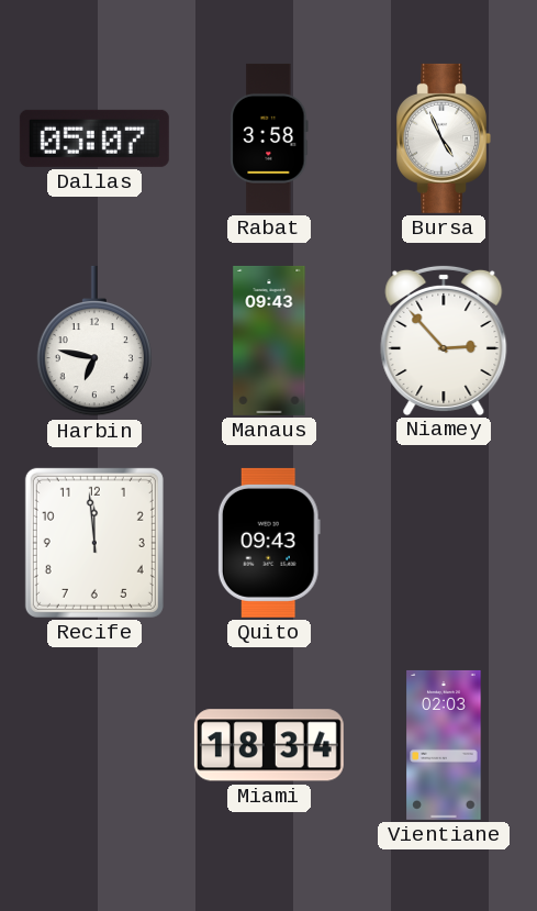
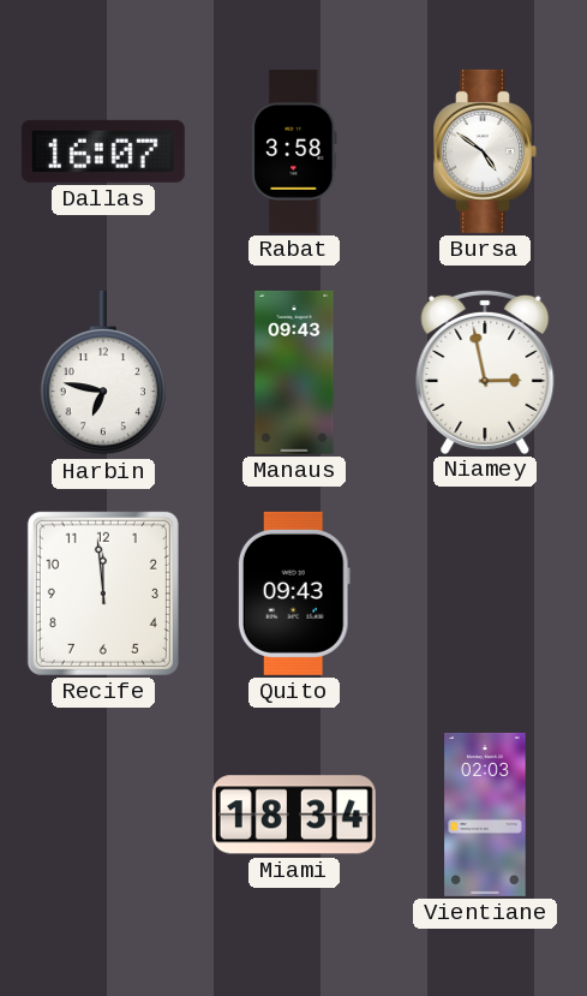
Dallas: 05:07 -> 16:07
Bursa: 4:56 -> 4:51
Niamey: 2:53 -> 2:58
